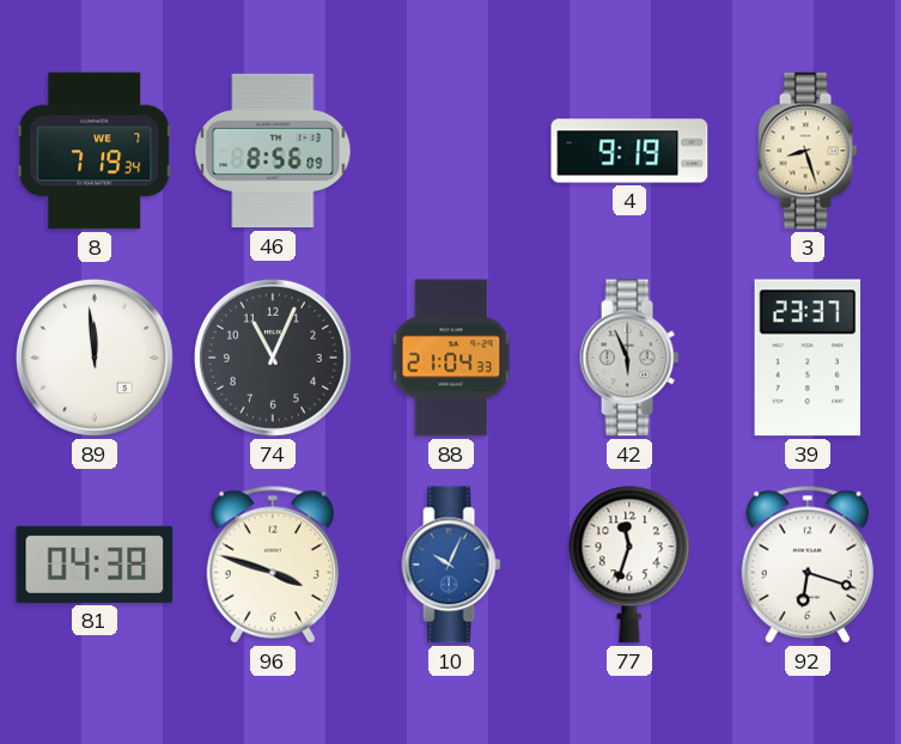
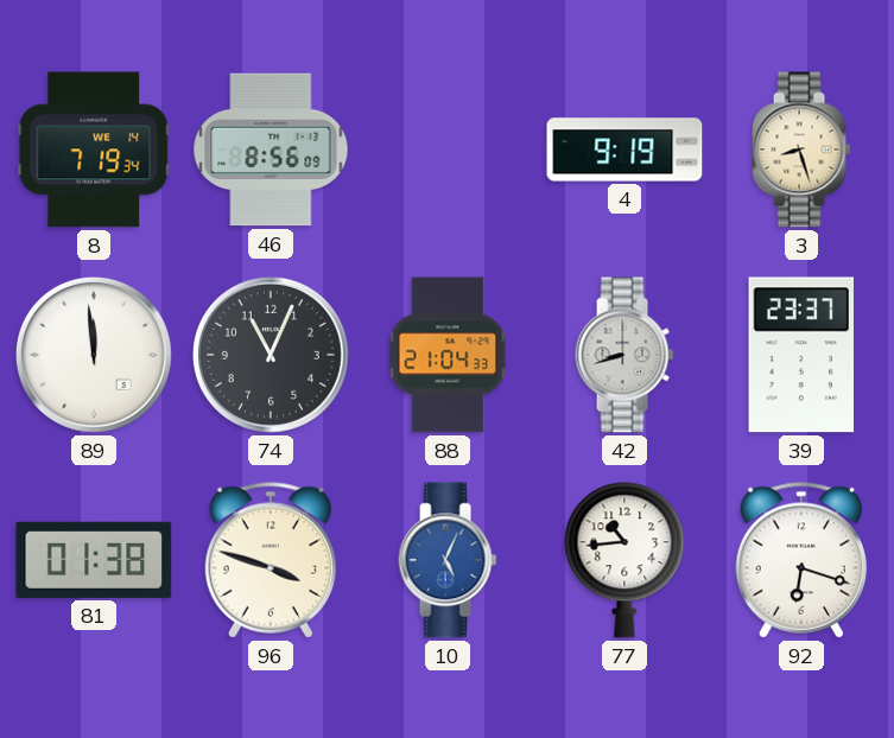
8 date: WE 7 -> WE 14
42: 5:56 -> 8:42
81: 04:38 -> 01:38
10: 10:04 -> 5:04
77: 11:33 -> 10:44
